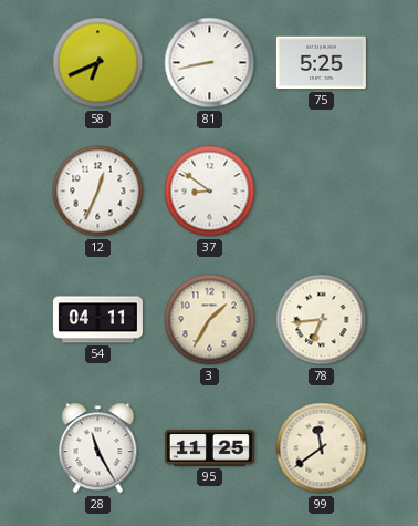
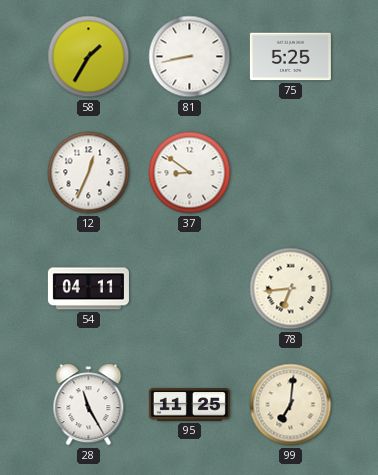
58: 6:41 -> 1:35
3: 1:35 -> none
99: 11:39 -> 7:01
